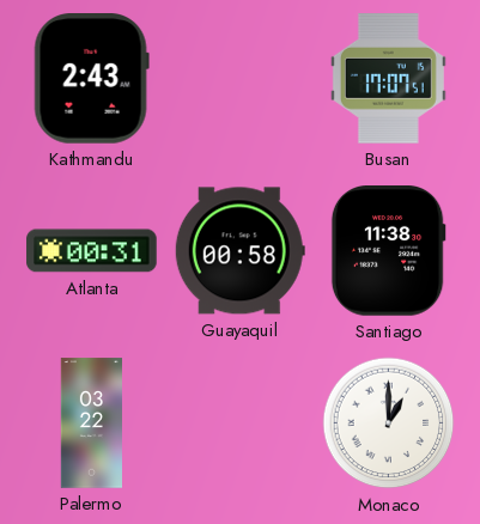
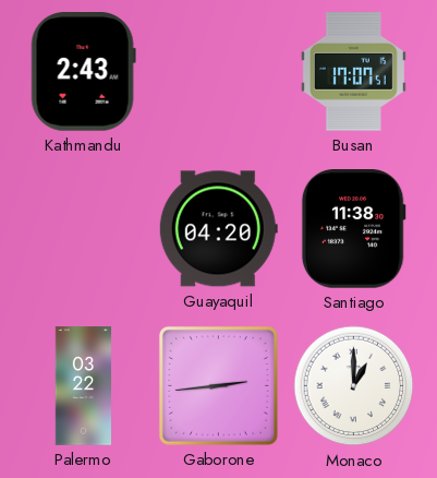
Atlanta: 00:31 -> none
Guayaquil: 00:58 -> 04:20
Gaborone: none -> 2:44
